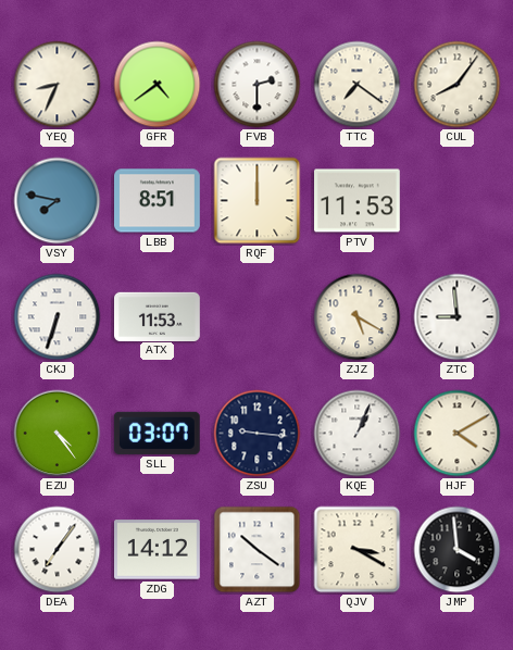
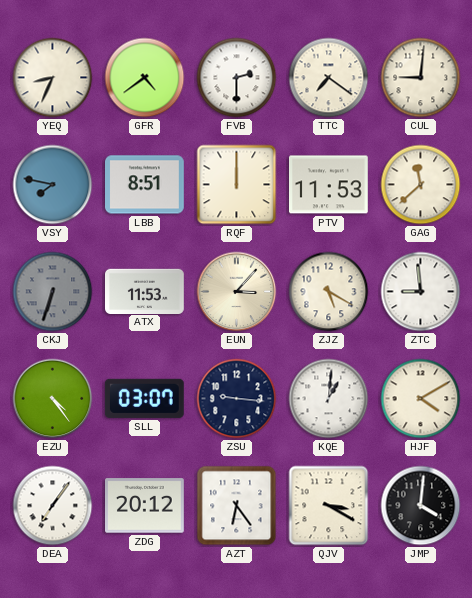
CUL: 8:06 -> 9:01
GAG: none -> 11:38
CKJ dial: white -> grey
EUN: none -> 3:07
KQE: 1:04 -> 1:01
ZDG: 14:12 -> 20:12
AZT: 10:21 -> 6:24
JMP: 3:59 -> 4:01
